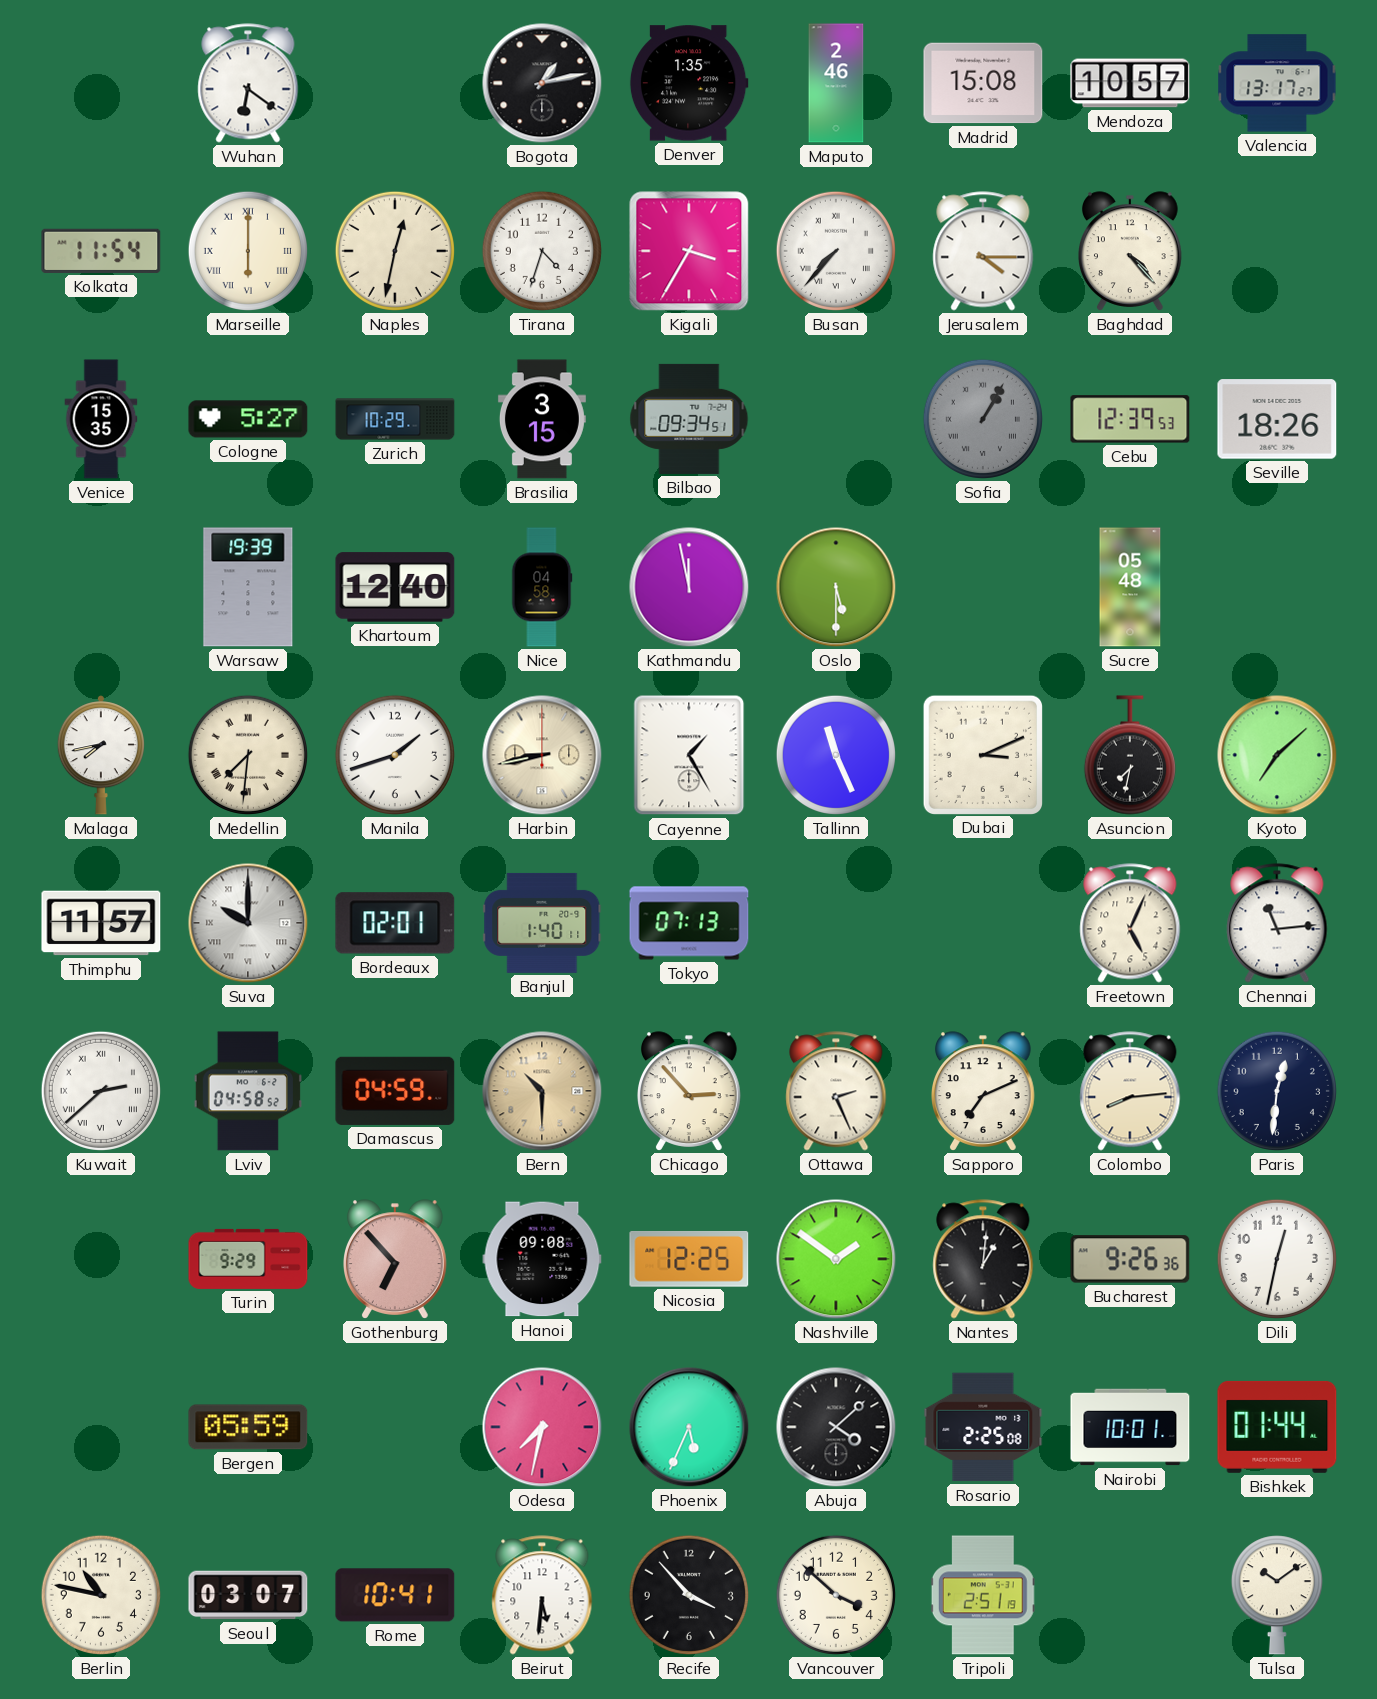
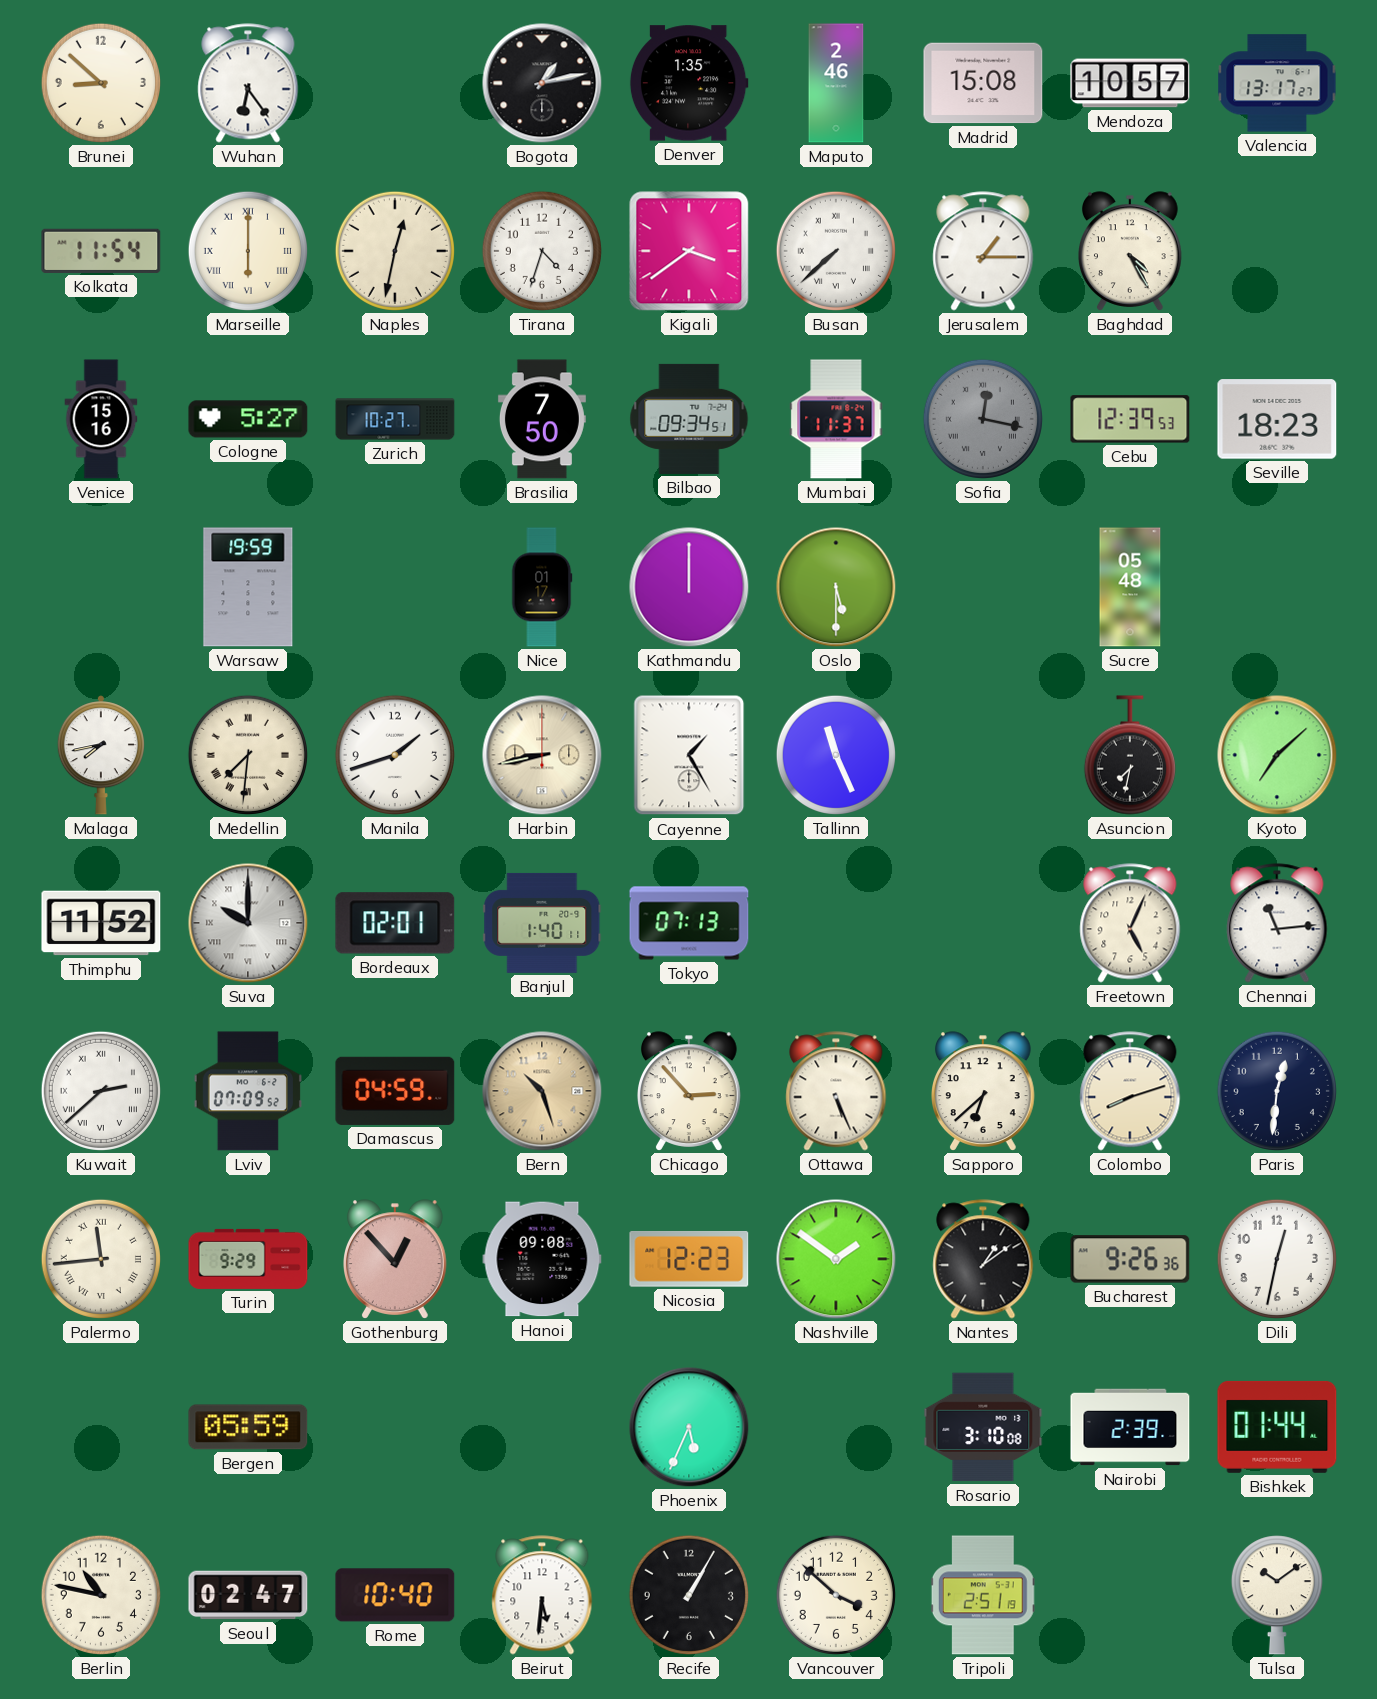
Brunei: none -> 8:52
Wuhan: 6:21 -> 6:24
Kigali: 3:35 -> 3:39
Busan: 7:37 -> 7:38
Jerusalem: 4:15 -> 1:15
Baghdad: 4:23 -> 4:25
Venice: 15:35 -> 15:16
Zurich: 10:29 -> 10:27
Brasilia: 3:15 -> 7:50
Mumbai: none -> 11:37
Sofia: 1:05 -> 12:17
Seville: 18:26 -> 18:23
Warsaw: 19:39 -> 19:59
Khartoum: 12:40 -> none
Nice: 04:58 -> 01:17
Kathmandu: 11:58 -> 12:00
Dubai: 3:11 -> none
Thimphu: 11:57 -> 11:52
Lviv: 04:58 -> 07:09
Bern: 10:30 -> 10:27
Ottawa: 2:26 -> 5:26
Sapporo: 7:11 -> 6:38
Colombo: 8:14 -> 8:12
Palermo: none -> 11:44
Gothenburg: 6:53 -> 12:53
Nicosia: 12:25 -> 12:23
Nantes: 1:01 -> 1:09
Odesa: 7:32 -> none
Abuja: 4:08 -> none
Rosario: 2:25 -> 3:10
Nairobi: 10:01 -> 2:39
Seoul: 03:07 -> 02:47
Rome: 10:41 -> 10:40
Recife: 3:53 -> 1:05
